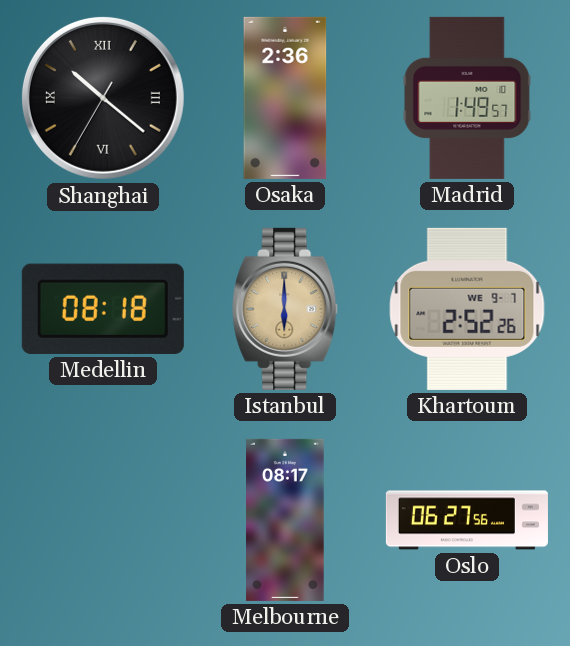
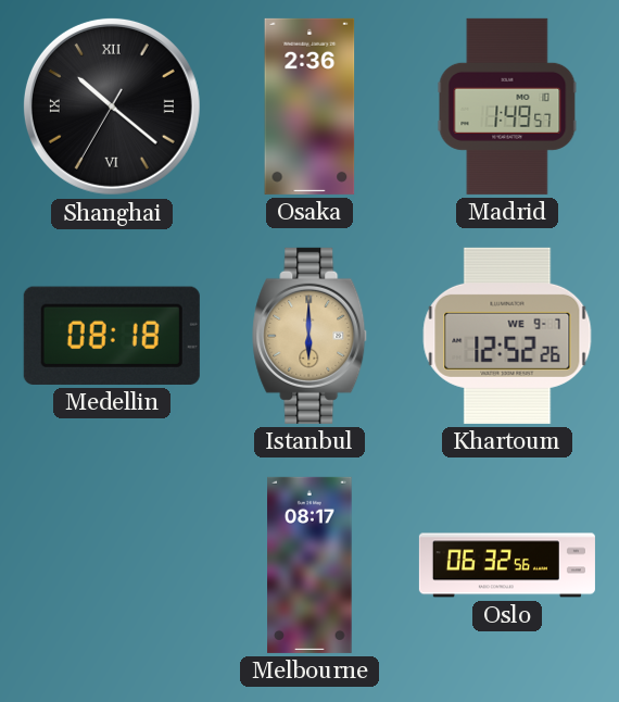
Khartoum: 2:52 -> 12:52
Oslo: 06:27 -> 06:32
